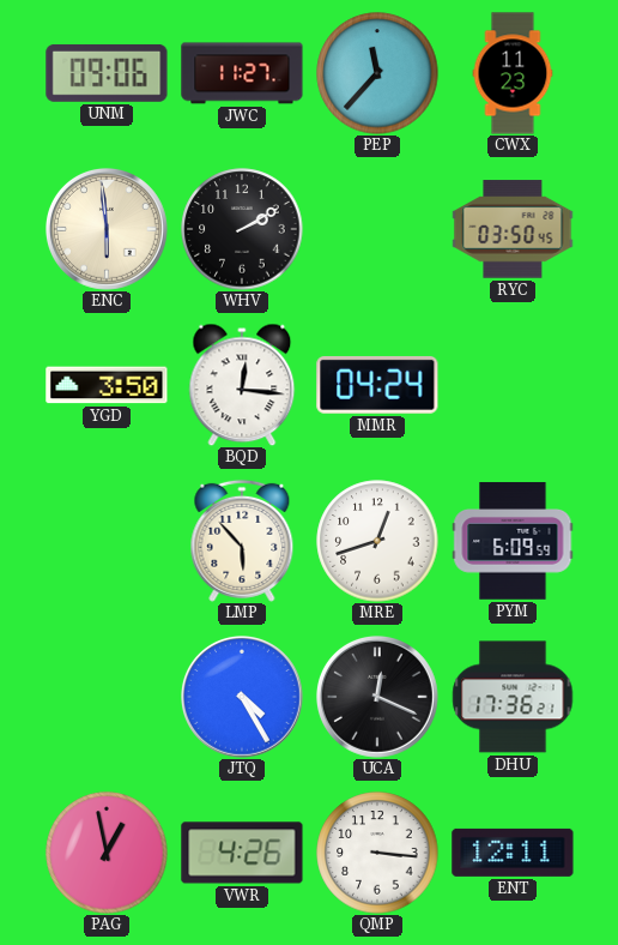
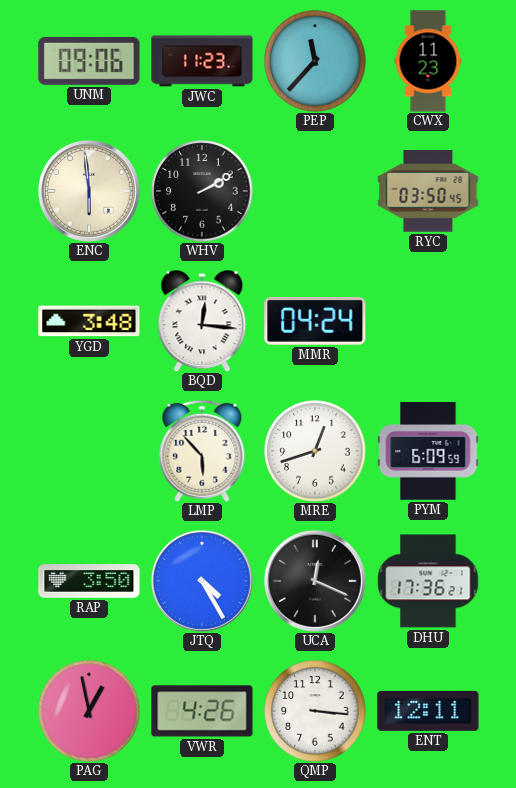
JWC: 11:27 -> 11:23
YGD: 3:50 -> 3:48
RAP: none -> 3:50
